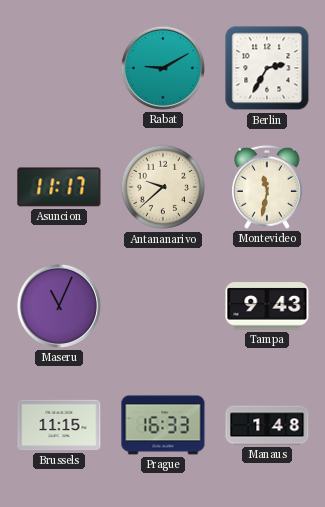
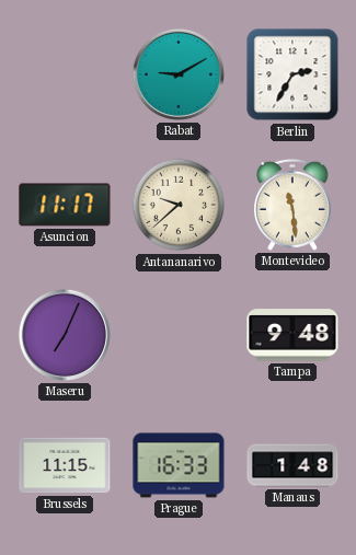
Montevideo: 11:32 -> 11:29
Maseru: 11:04 -> 7:04
Tampa: 9:43 -> 9:48
